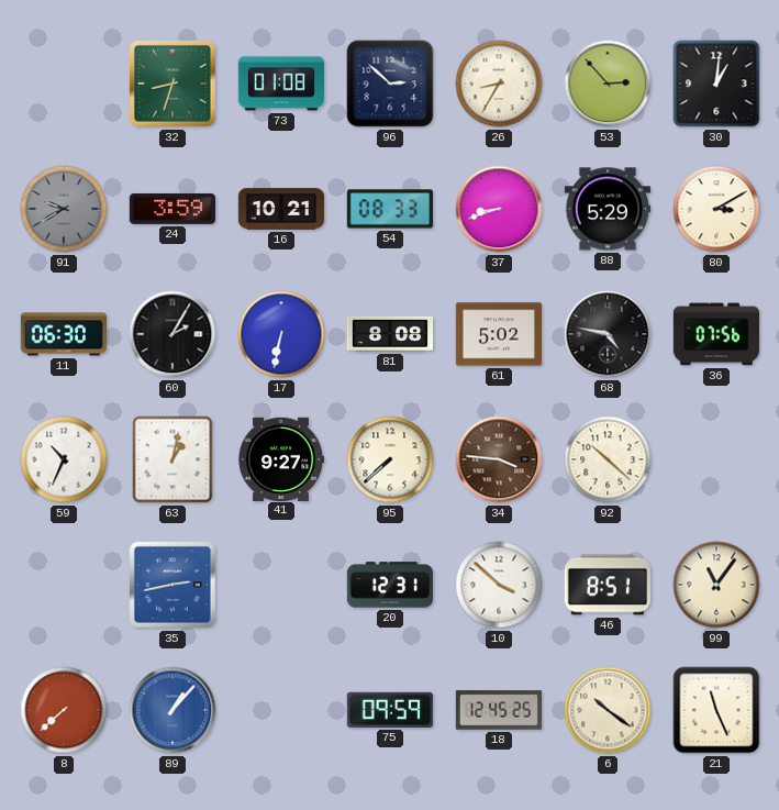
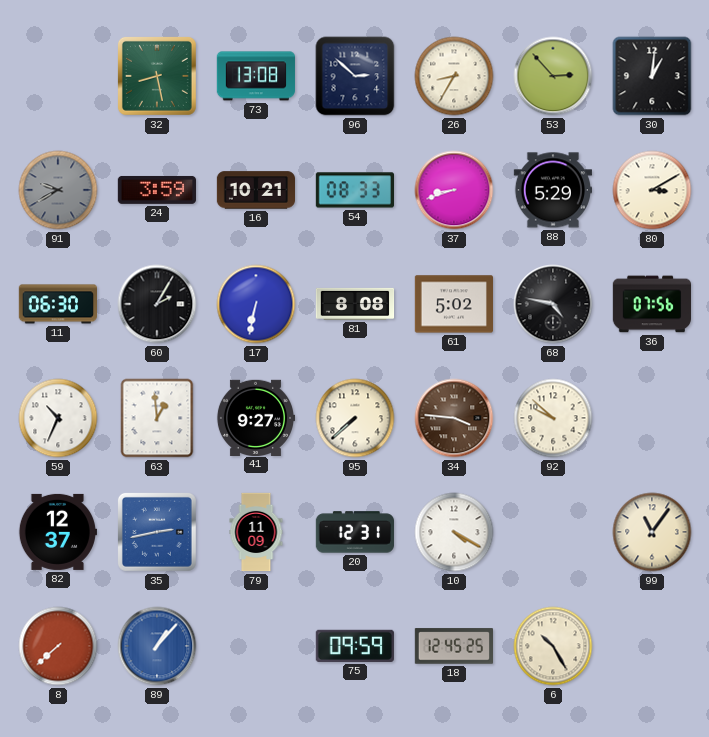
32: 8:33 -> 8:28
73: 01:08 -> 13:08
63: 1:02 -> 12:59
92: 10:22 -> 9:52
82: none -> 12:37
79: none -> 11:09
10: 3:52 -> 4:20
46: 8:51 -> none
6: 10:21 -> 10:25
21: 11:26 -> none
